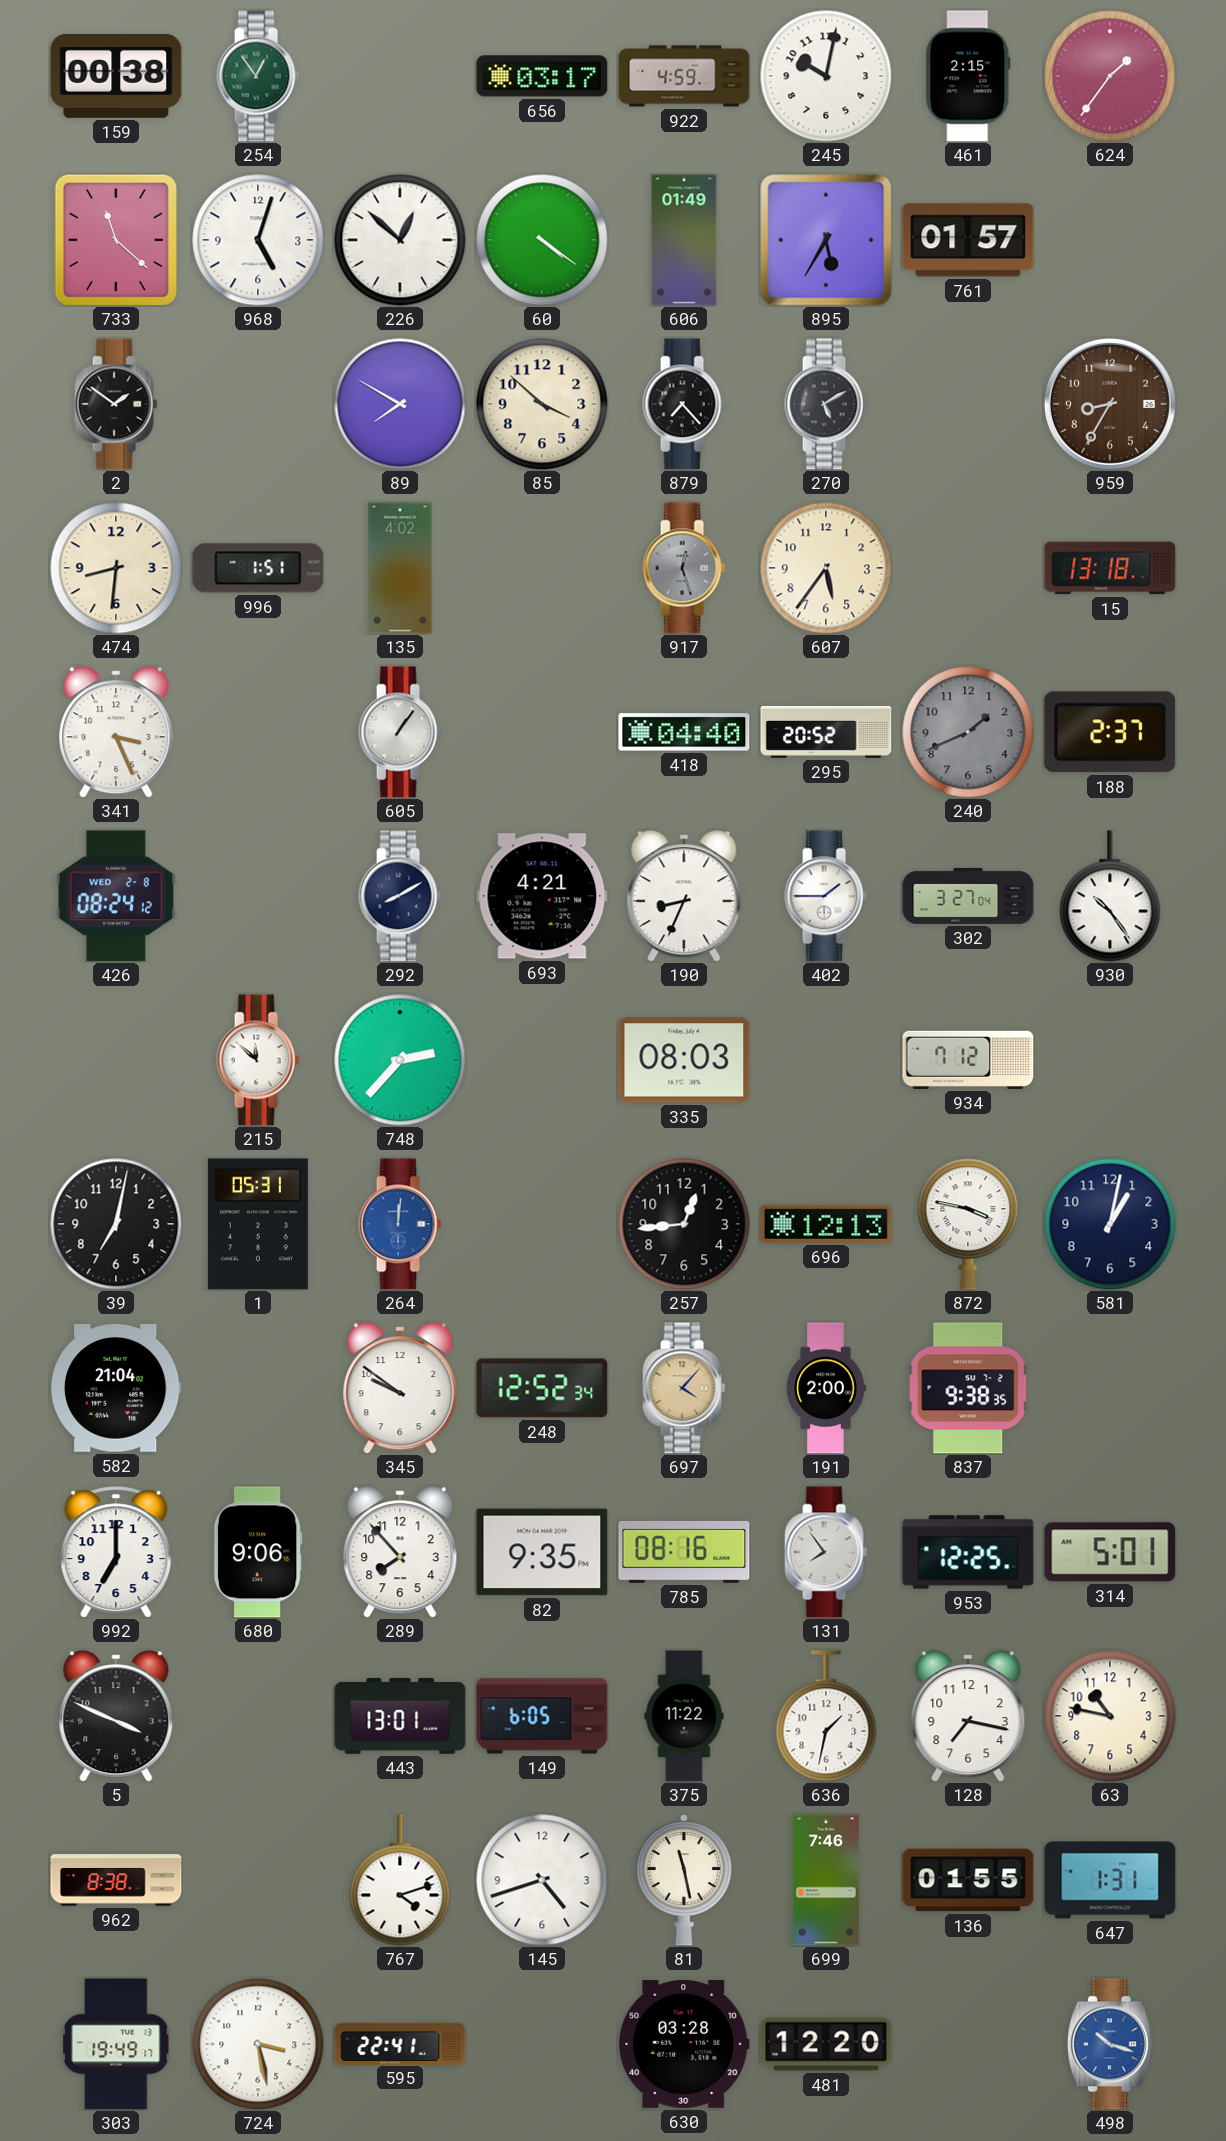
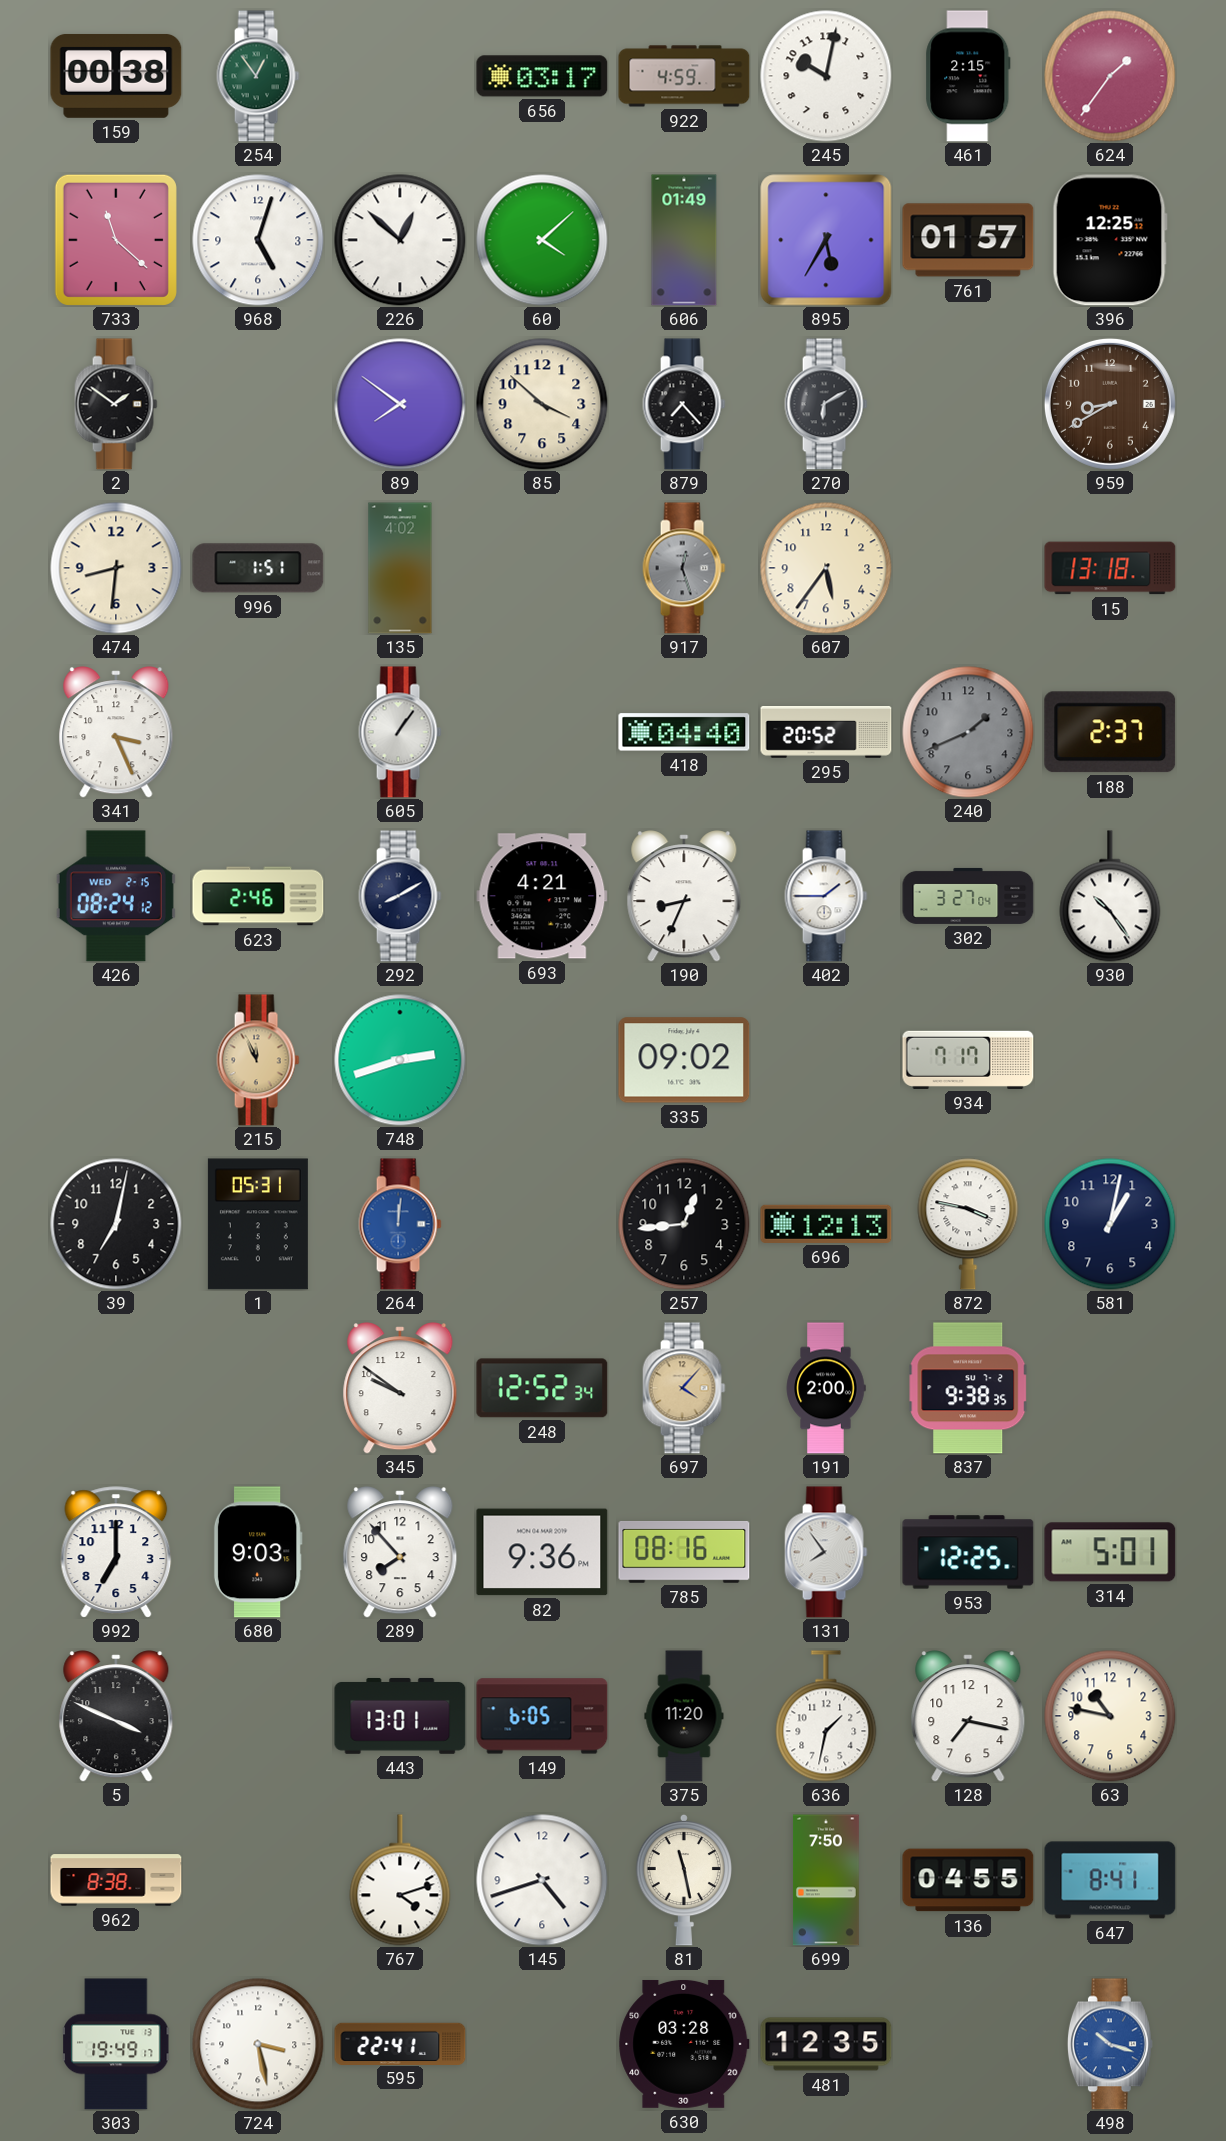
60: 4:21 -> 4:08
396: none -> 12:25
89: 7:50 -> 7:51
270: 5:10 -> 6:10
959: 8:35 -> 8:40
426 date: WED 2-8 -> WED 2-15
623: none -> 2:46
215: 11:52 -> 11:56
215 dial: white -> champagne
748: 2:37 -> 2:42
335: 08:03 -> 09:02
934: 7:12 -> 7:17
582: 21:04 -> none
680: 9:06 -> 9:03
82: 9:35 -> 9:36
375: 11:22 -> 11:20
699: 7:46 -> 7:50
136: 01:55 -> 04:55
647: 1:31 -> 8:41
481: 12:20 -> 12:35
